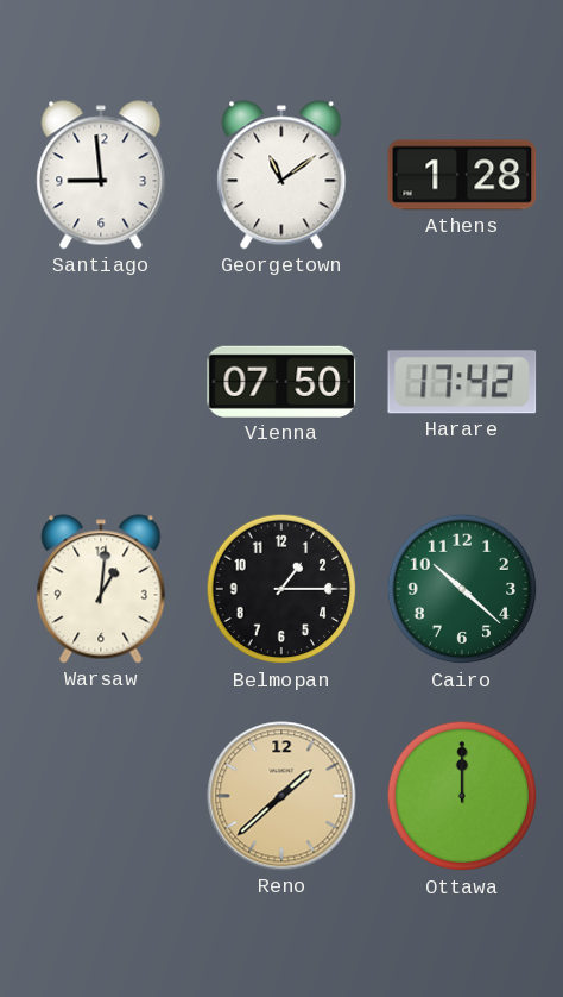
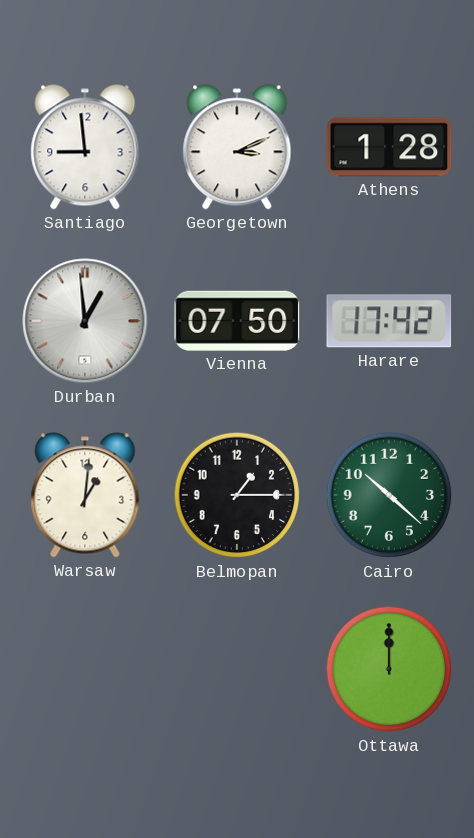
Georgetown: 11:09 -> 3:11
Durban: none -> 12:59
Reno: 1:38 -> none
